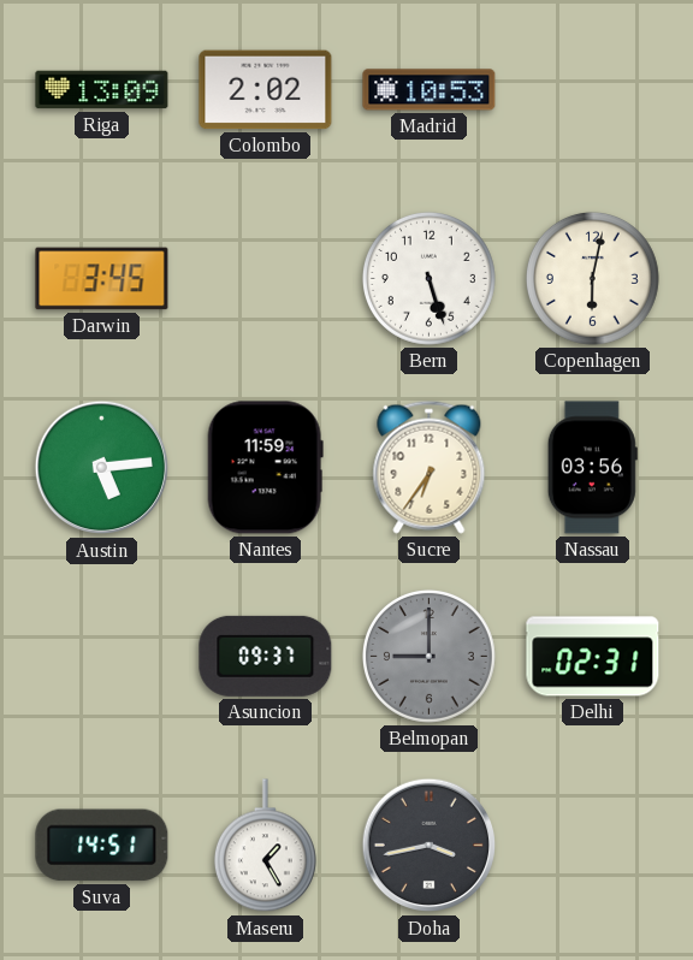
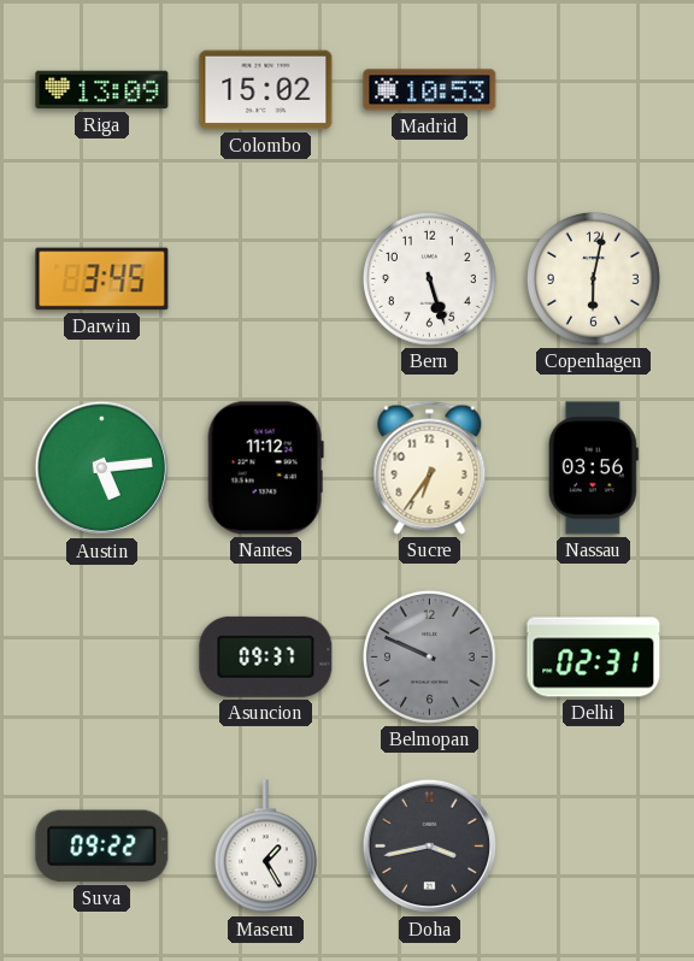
Colombo: 2:02 -> 15:02
Nantes: 11:59 -> 11:12
Belmopan: 9:00 -> 9:49
Suva: 14:51 -> 09:22
